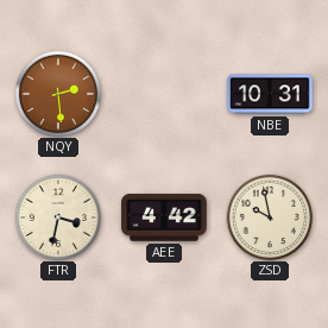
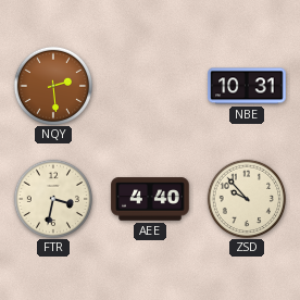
AEE: 4:42 -> 4:40
ZSD: 9:58 -> 9:53
